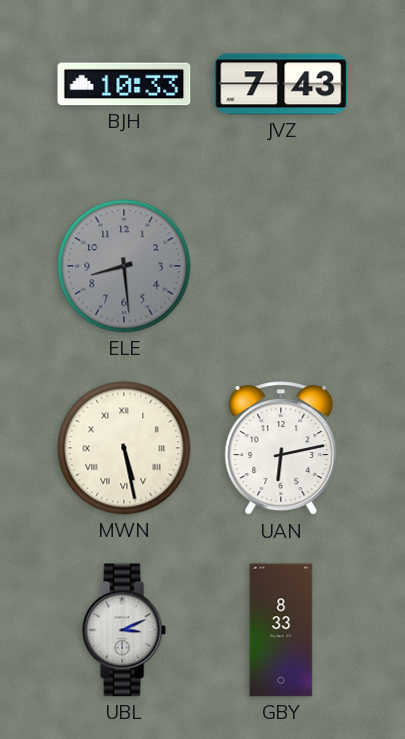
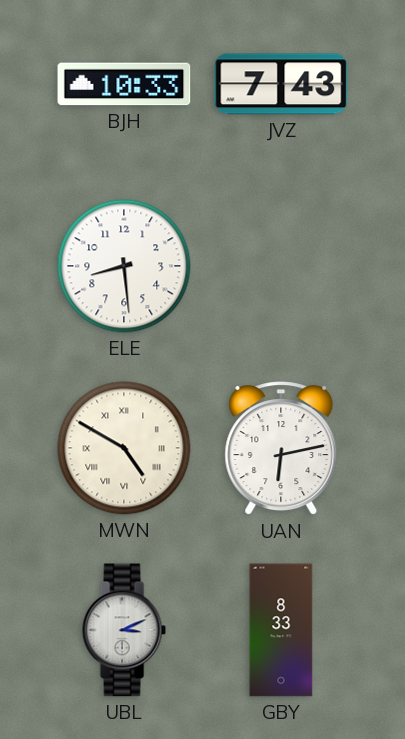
ELE dial: grey -> white
MWN: 5:28 -> 4:50
